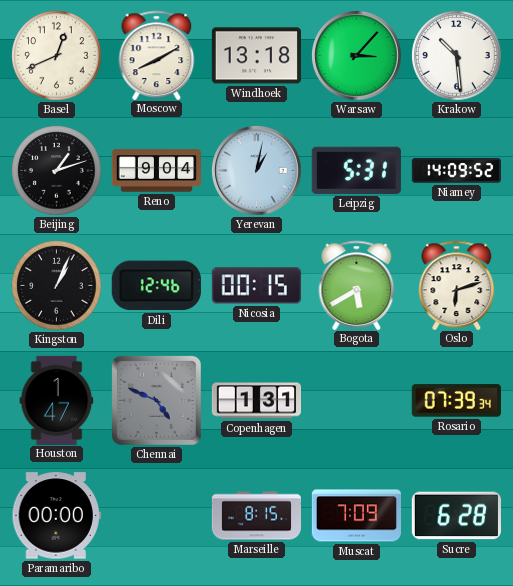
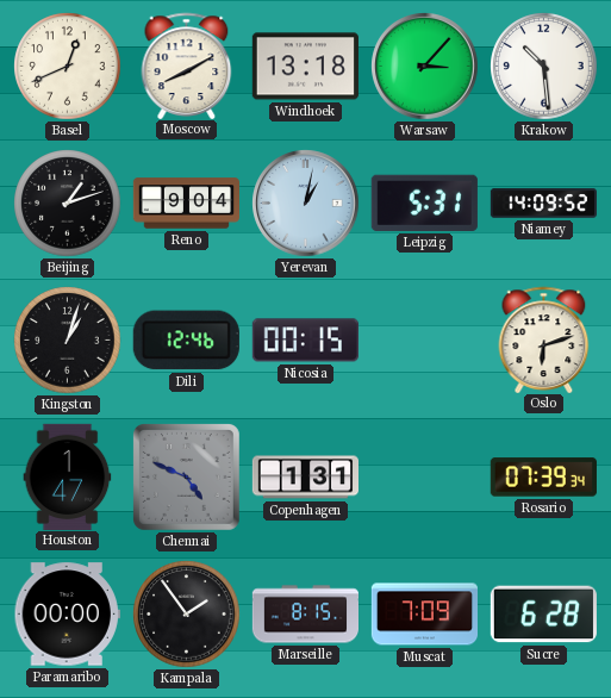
Kingston: 1:04 -> 1:03
Bogota: 5:40 -> none
Kampala: none -> 1:54
